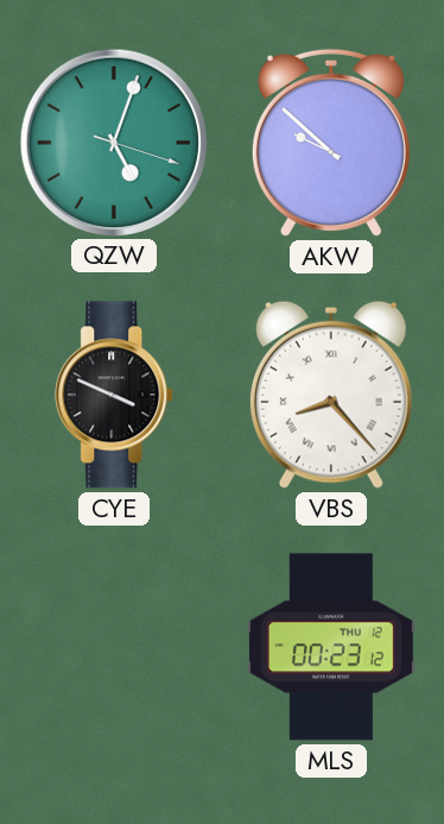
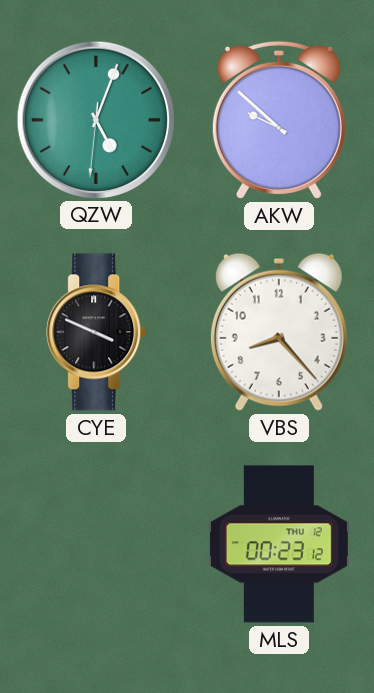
QZW: 5:03:18 -> 5:03:31
VBS numerals: Roman -> Arabic
